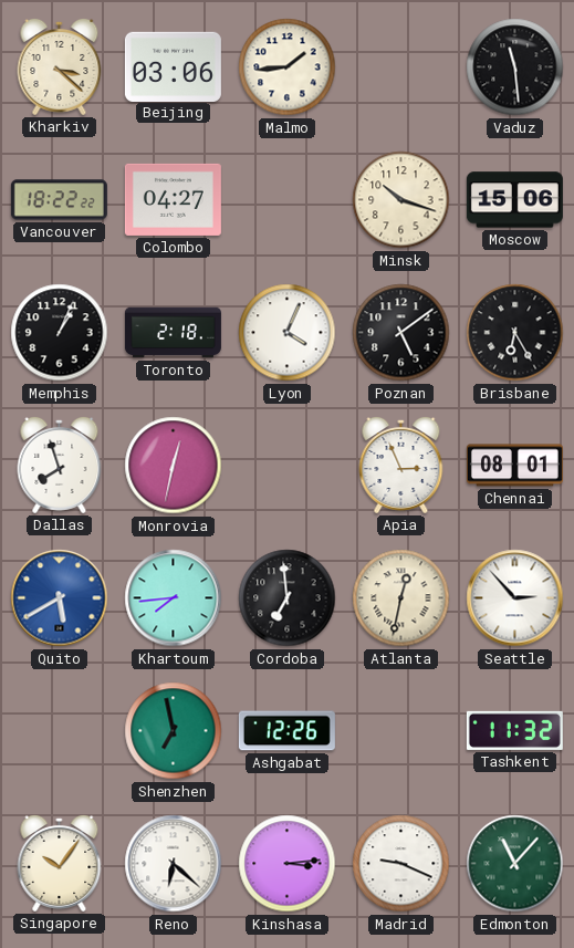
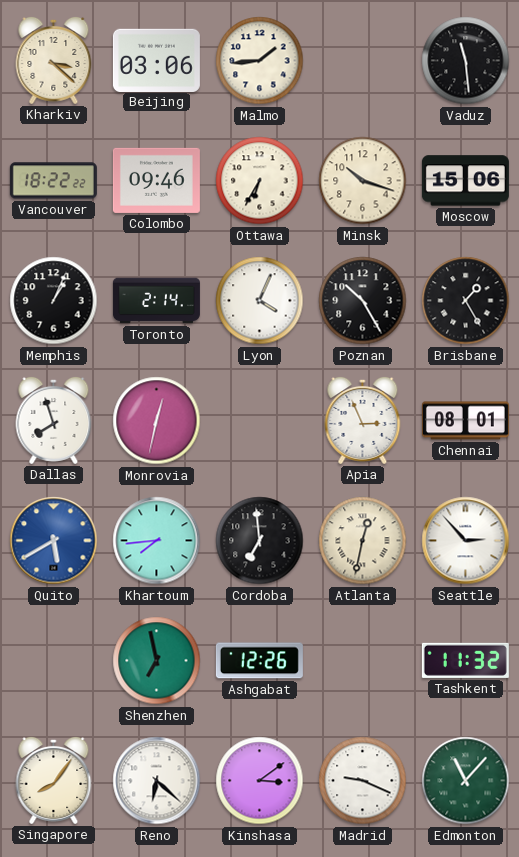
Colombo: 04:27 -> 09:46
Ottawa: none -> 6:35
Toronto: 2:18 -> 2:14
Poznan: 5:09 -> 10:25
Brisbane: 6:25 -> 1:25
Singapore: 10:06 -> 8:06
Kinshasa: 3:14 -> 3:09
